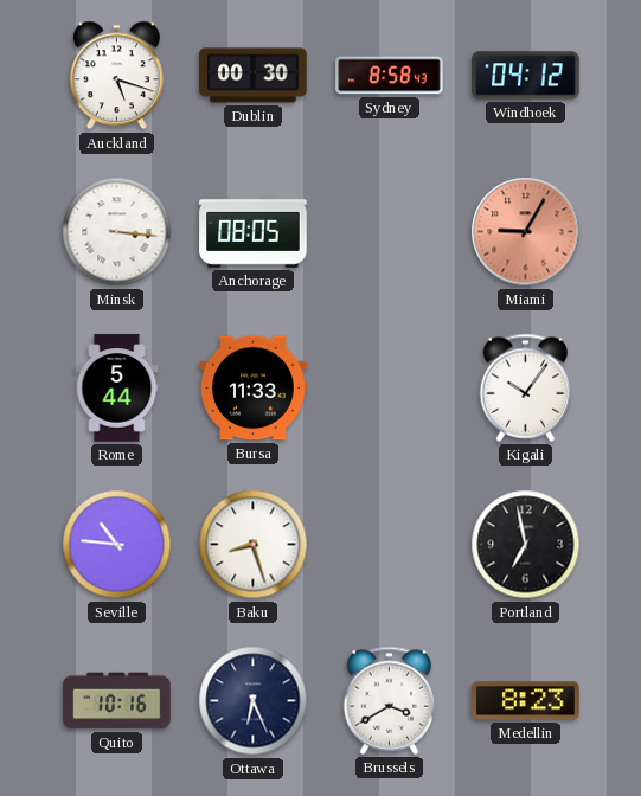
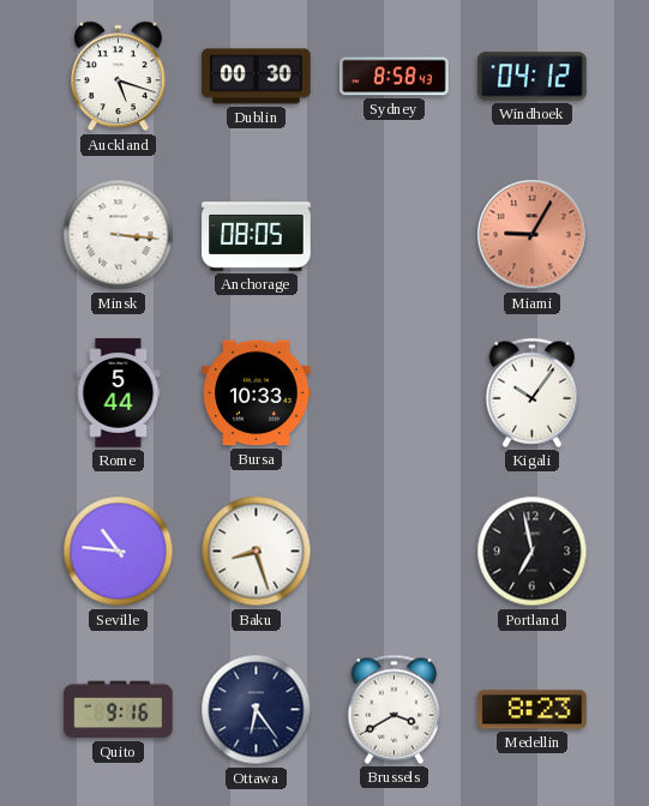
Bursa: 11:33 -> 10:33
Quito: 10:16 -> 9:16
Ottawa: 6:26 -> 6:24
